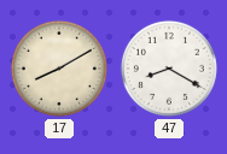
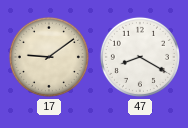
17: 8:10 -> 9:09
